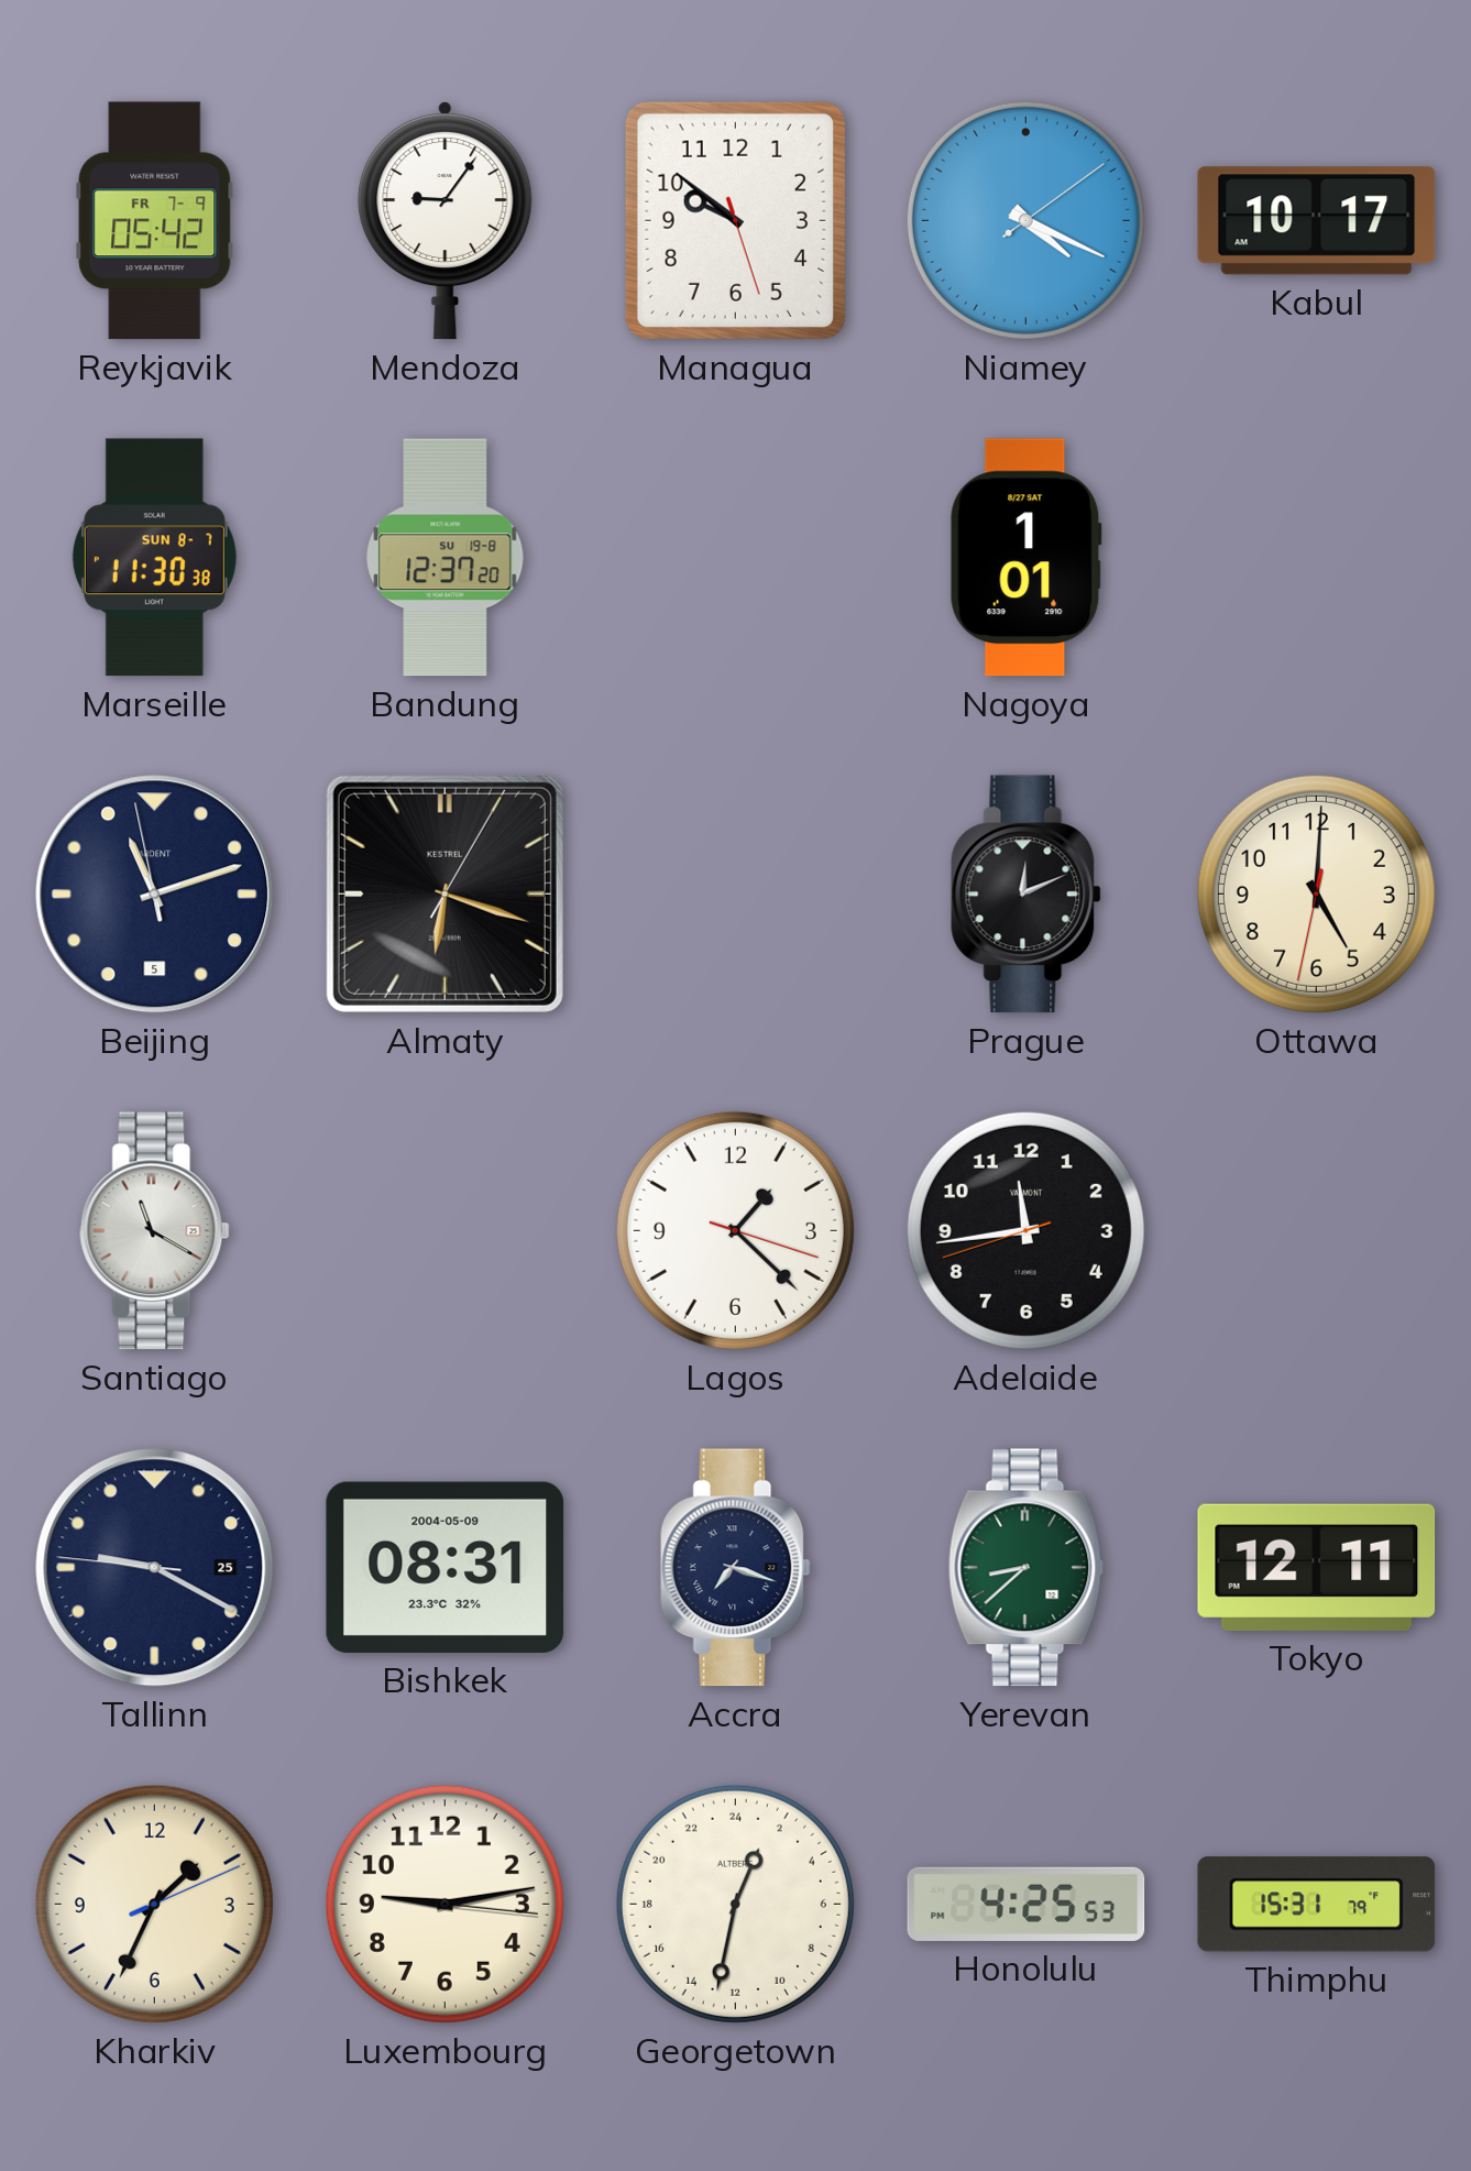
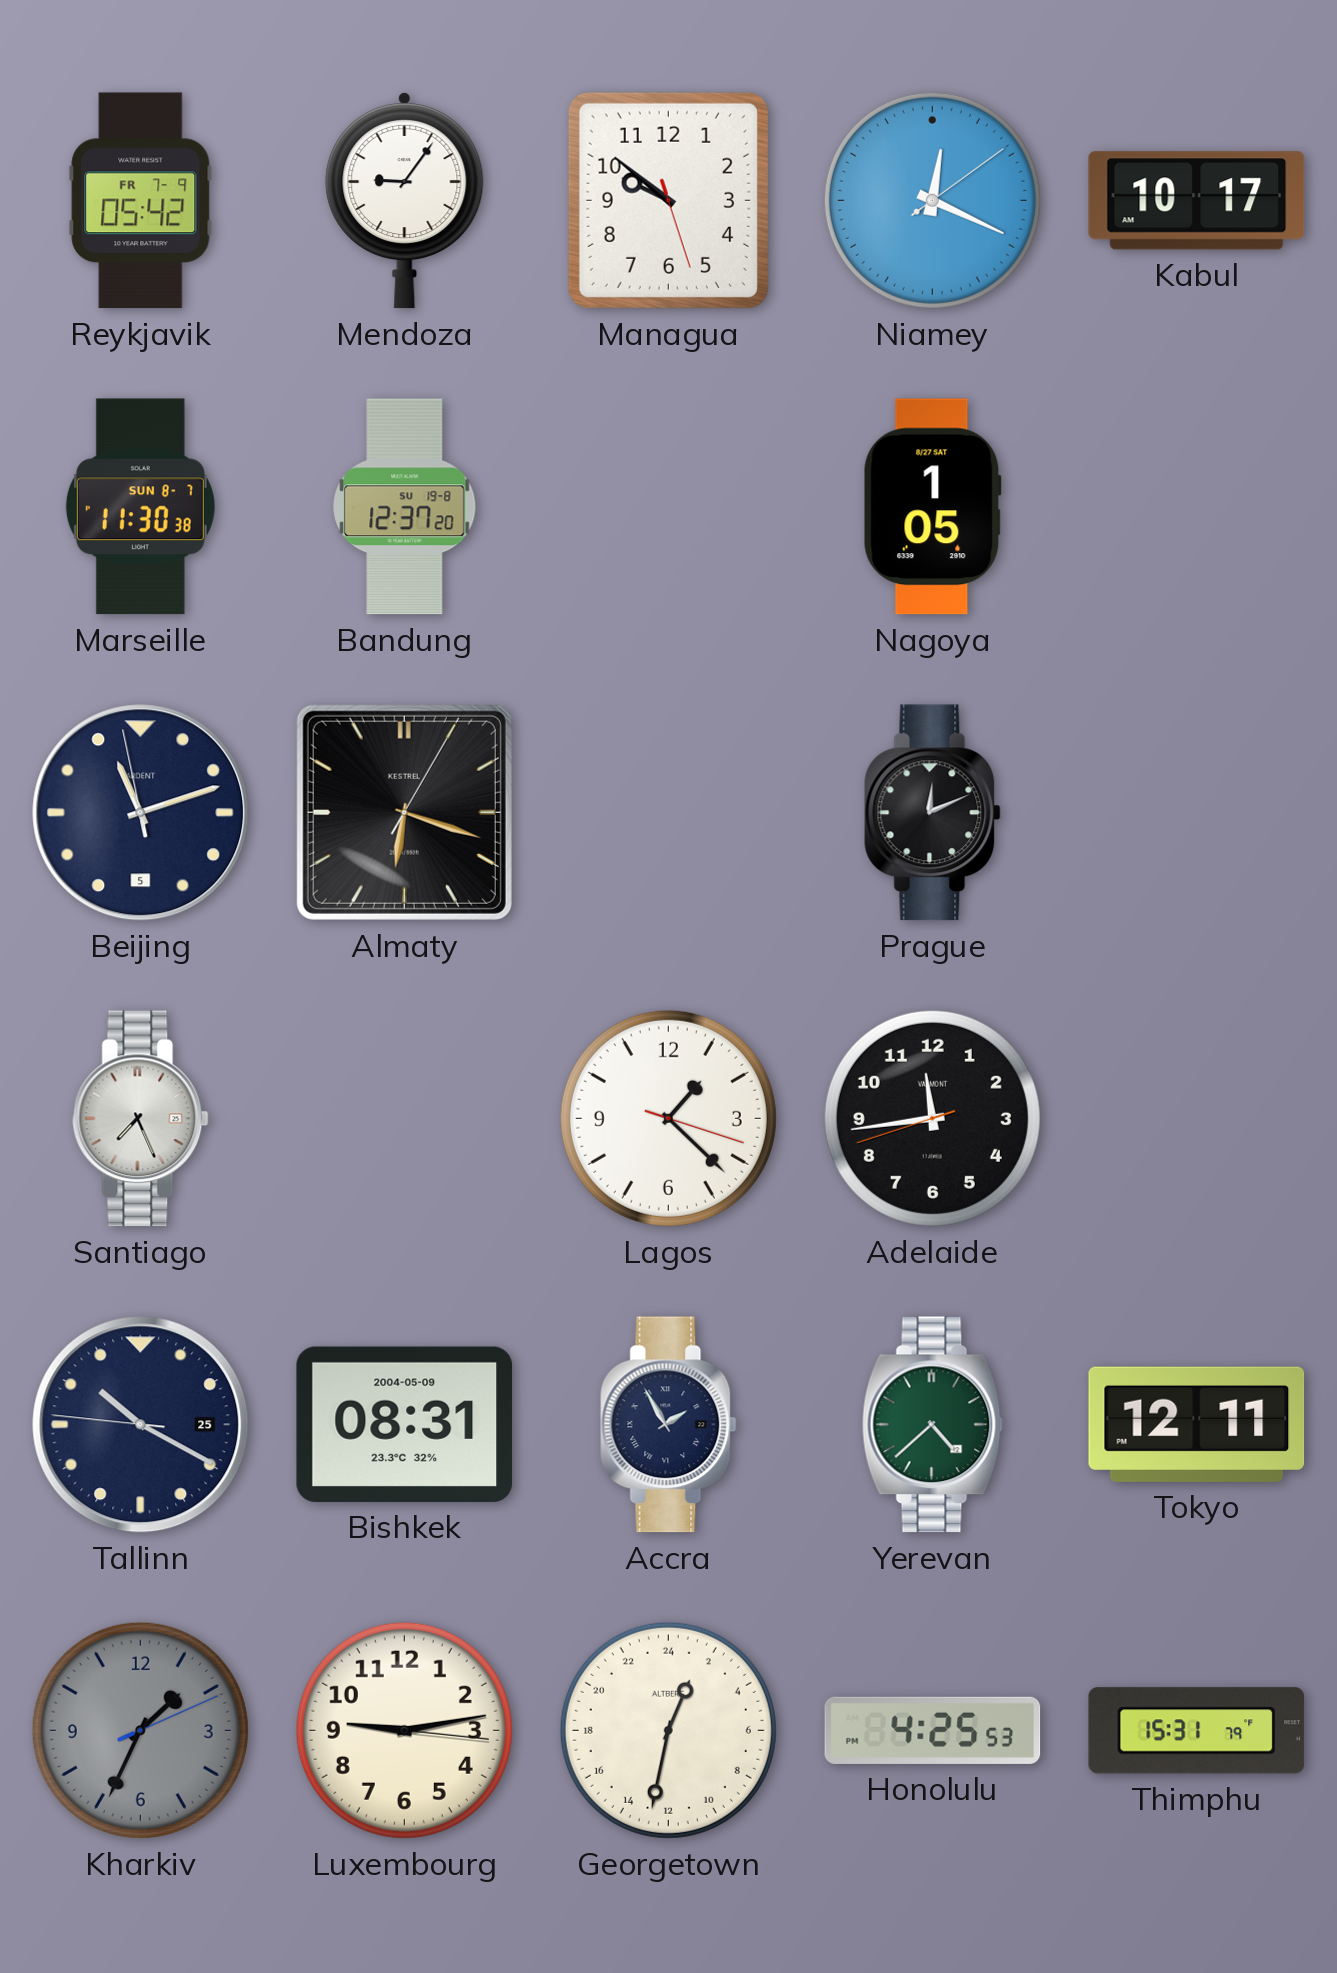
Niamey: 4:19 -> 12:19
Nagoya: 1:01 -> 1:05
Ottawa: 5:00 -> none
Santiago: 11:20 -> 7:26
Tallinn: 9:19 -> 10:19
Accra: 7:18 -> 1:55
Yerevan: 8:38 -> 4:38
Kharkiv dial: cream -> grey
